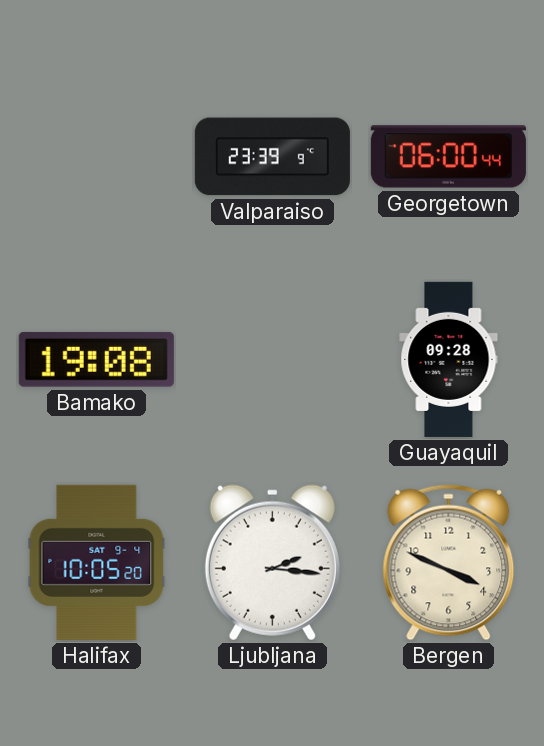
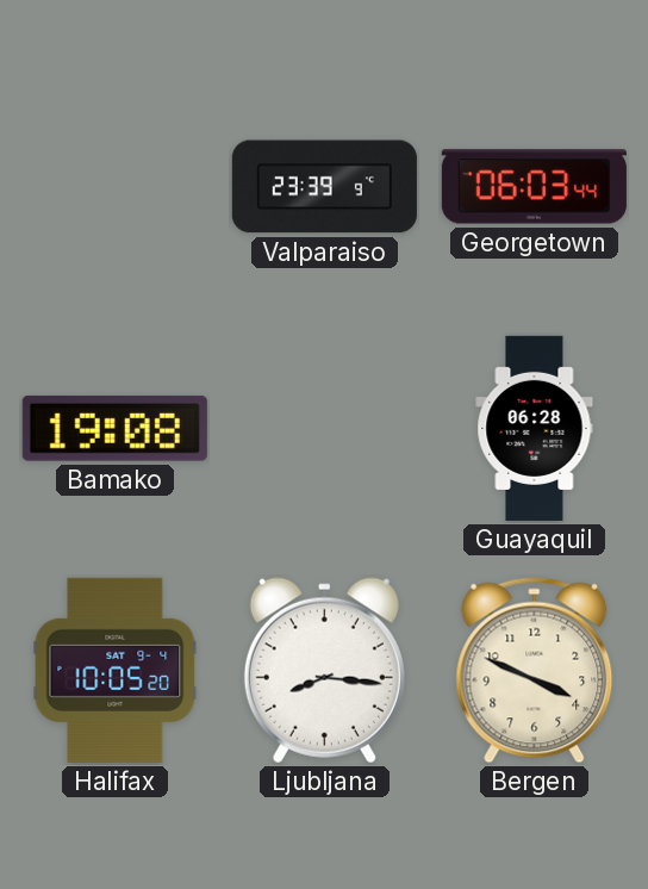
Georgetown: 06:00 -> 06:03
Guayaquil: 09:28 -> 06:28
Ljubljana: 2:16 -> 8:16
